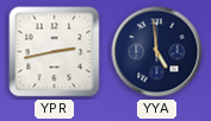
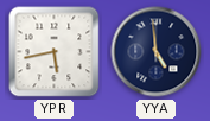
YPR: 2:43 -> 5:43
